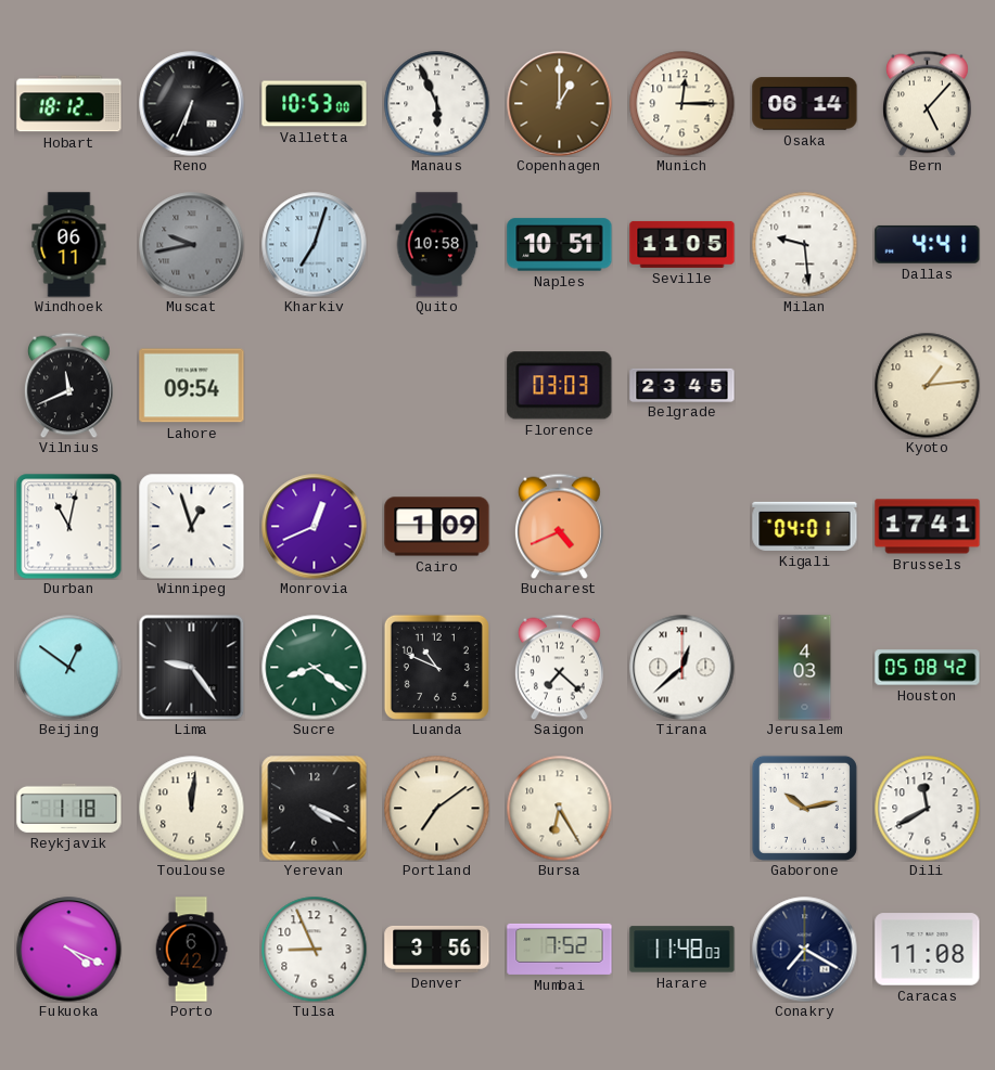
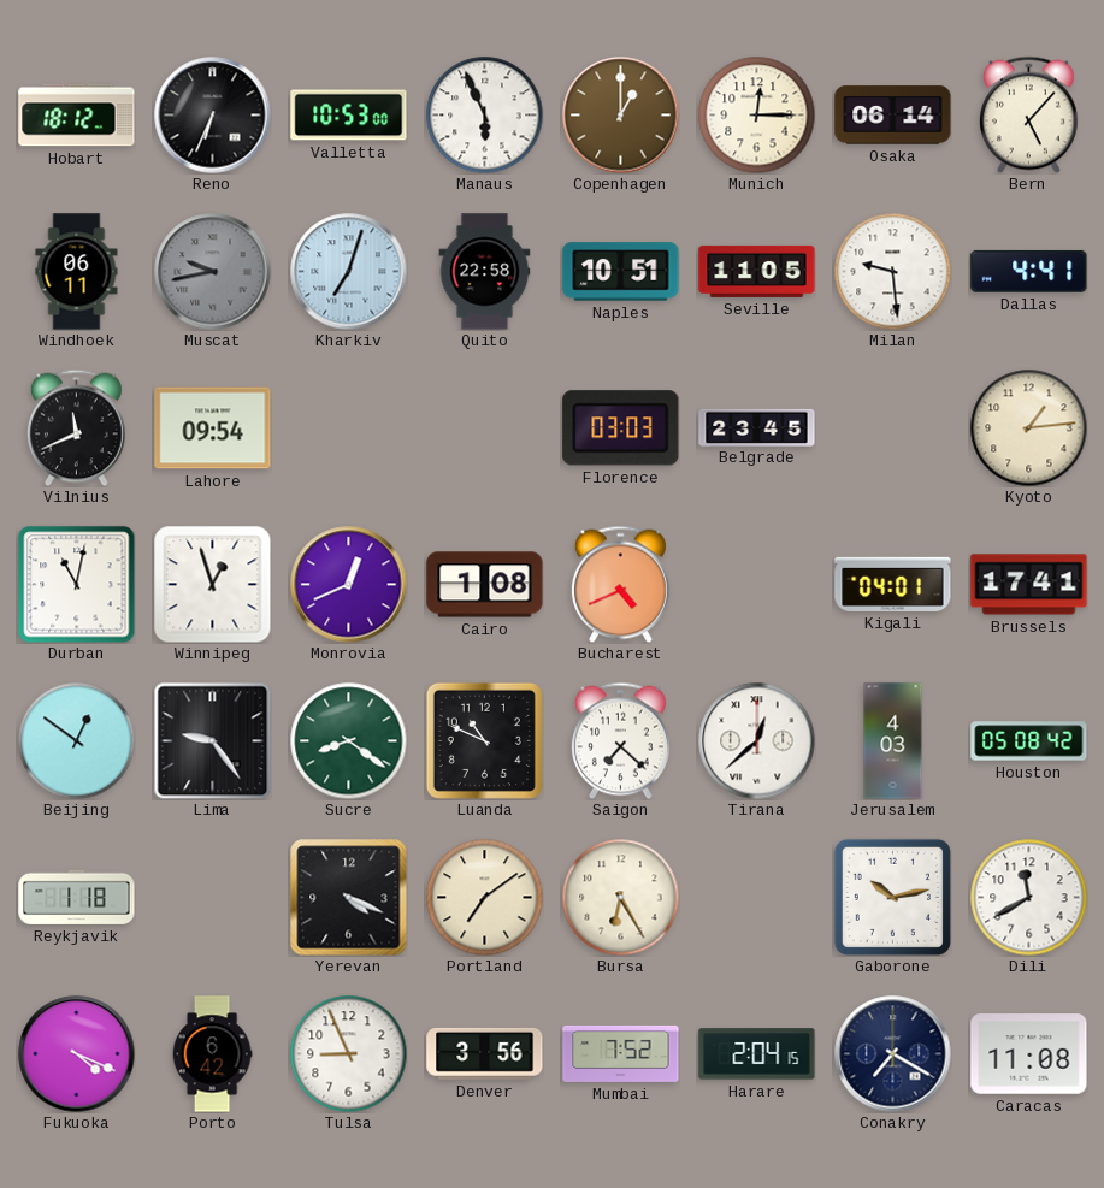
Quito: 10:58 -> 22:58
Cairo: 1:09 -> 1:08
Toulouse: 12:01 -> none
Harare: 11:48 -> 2:04
